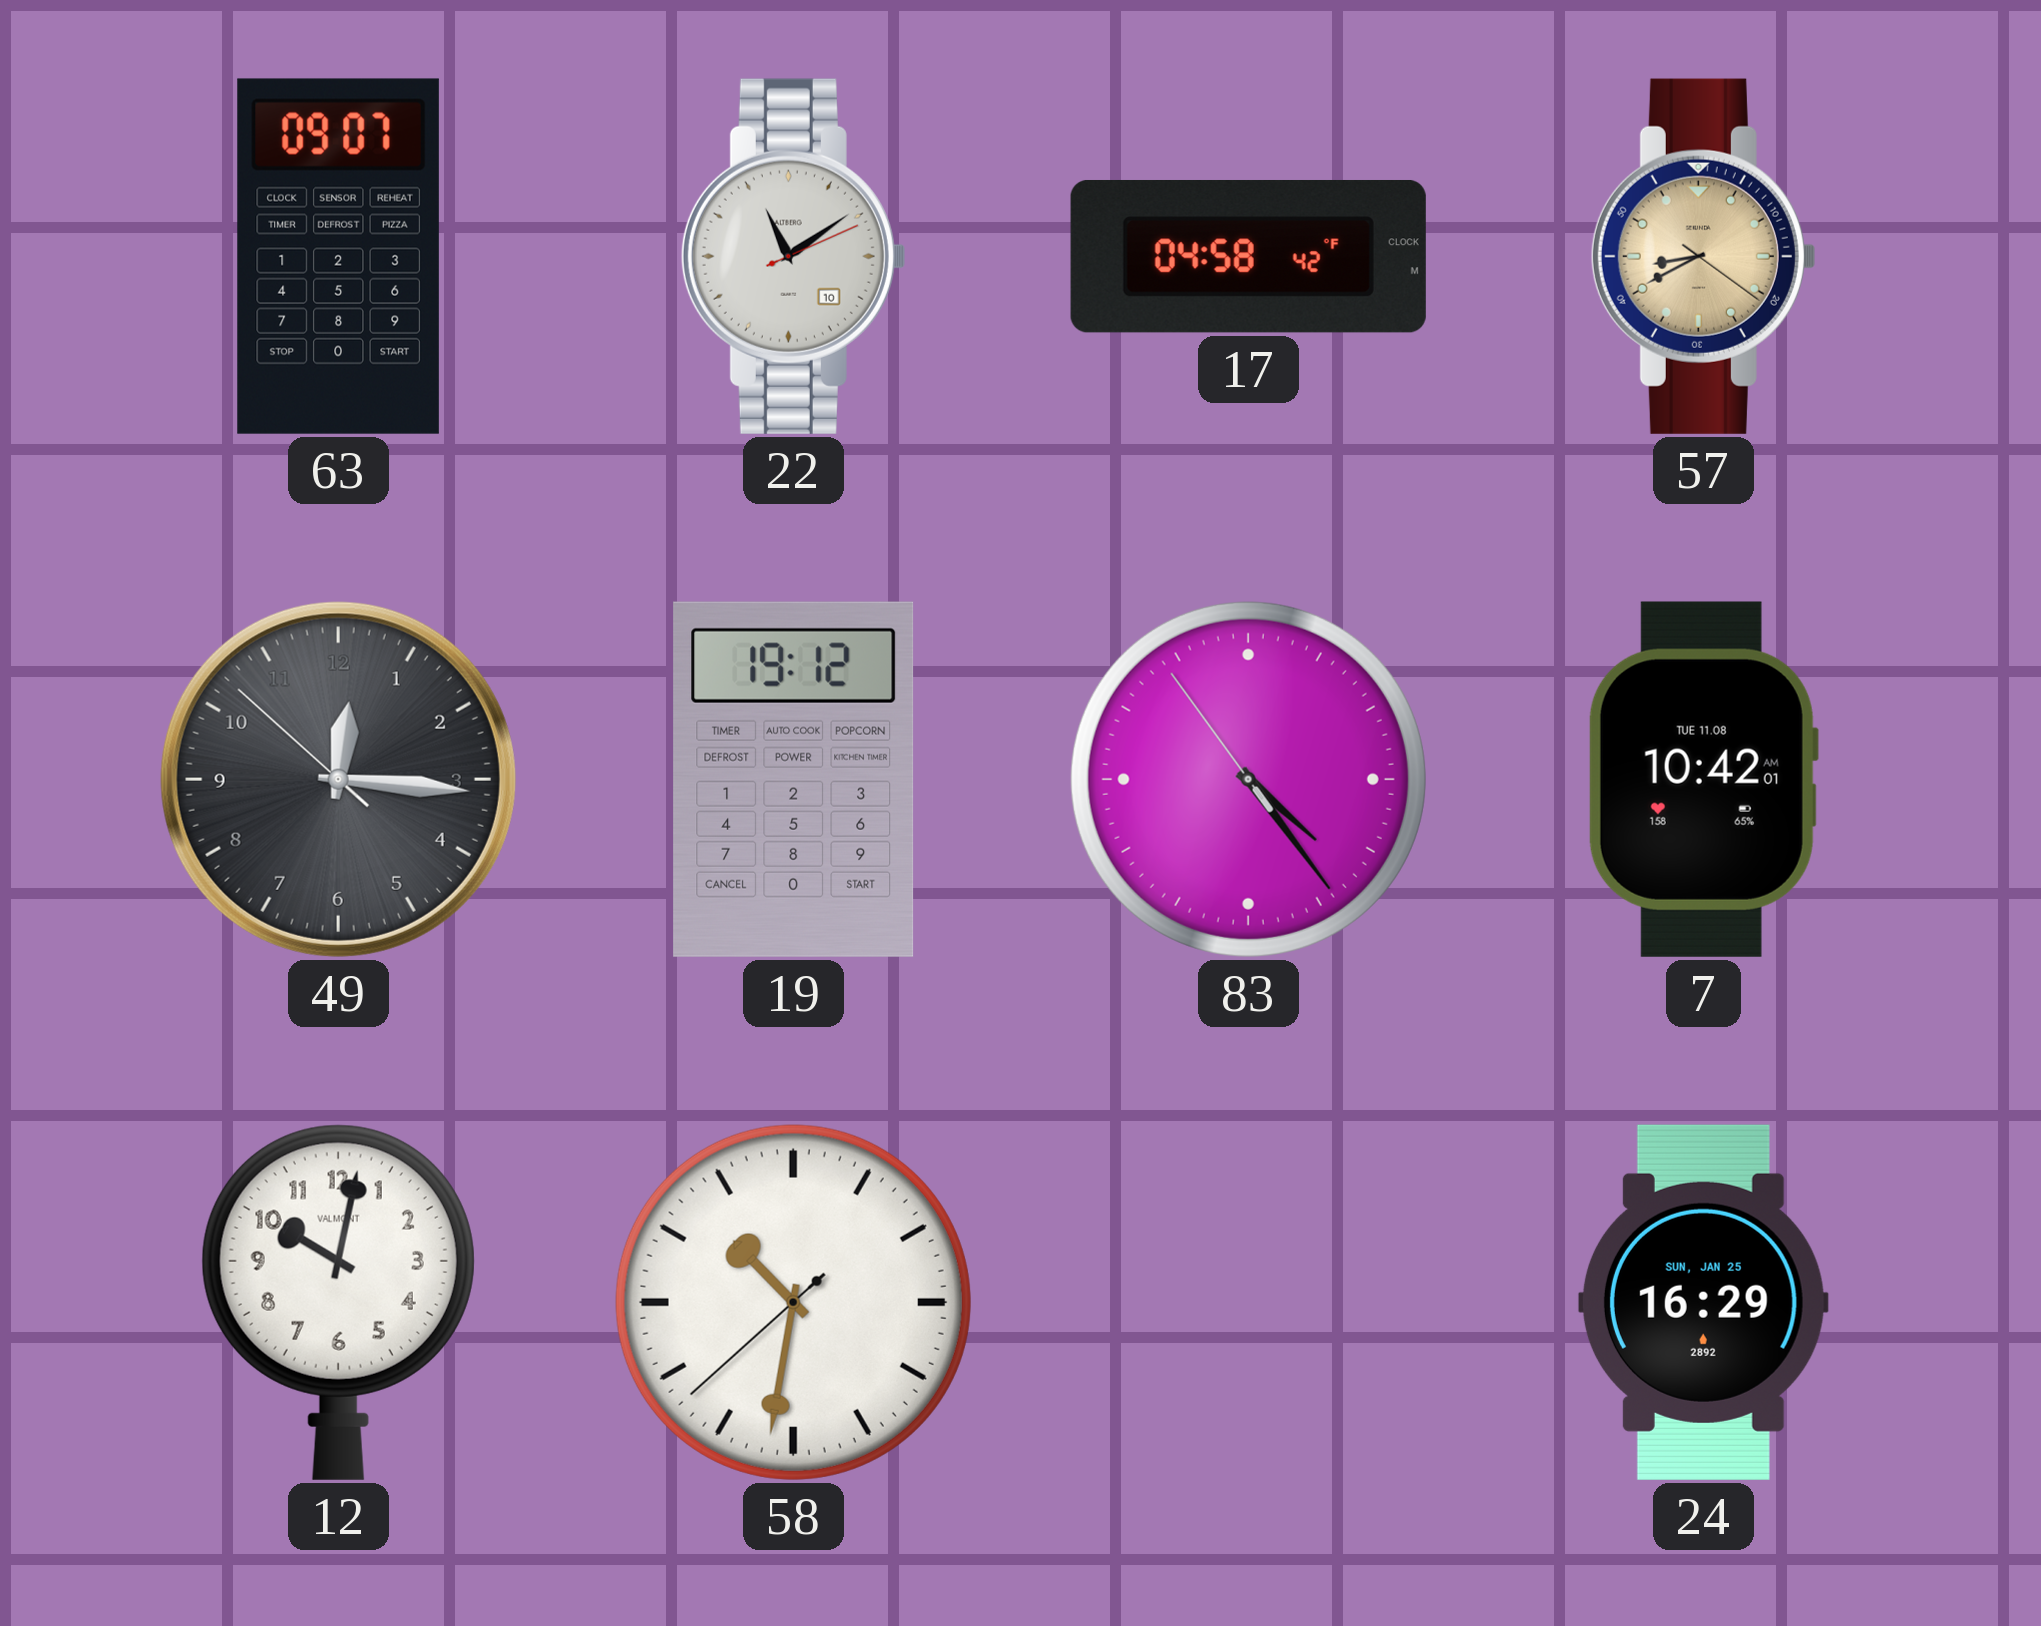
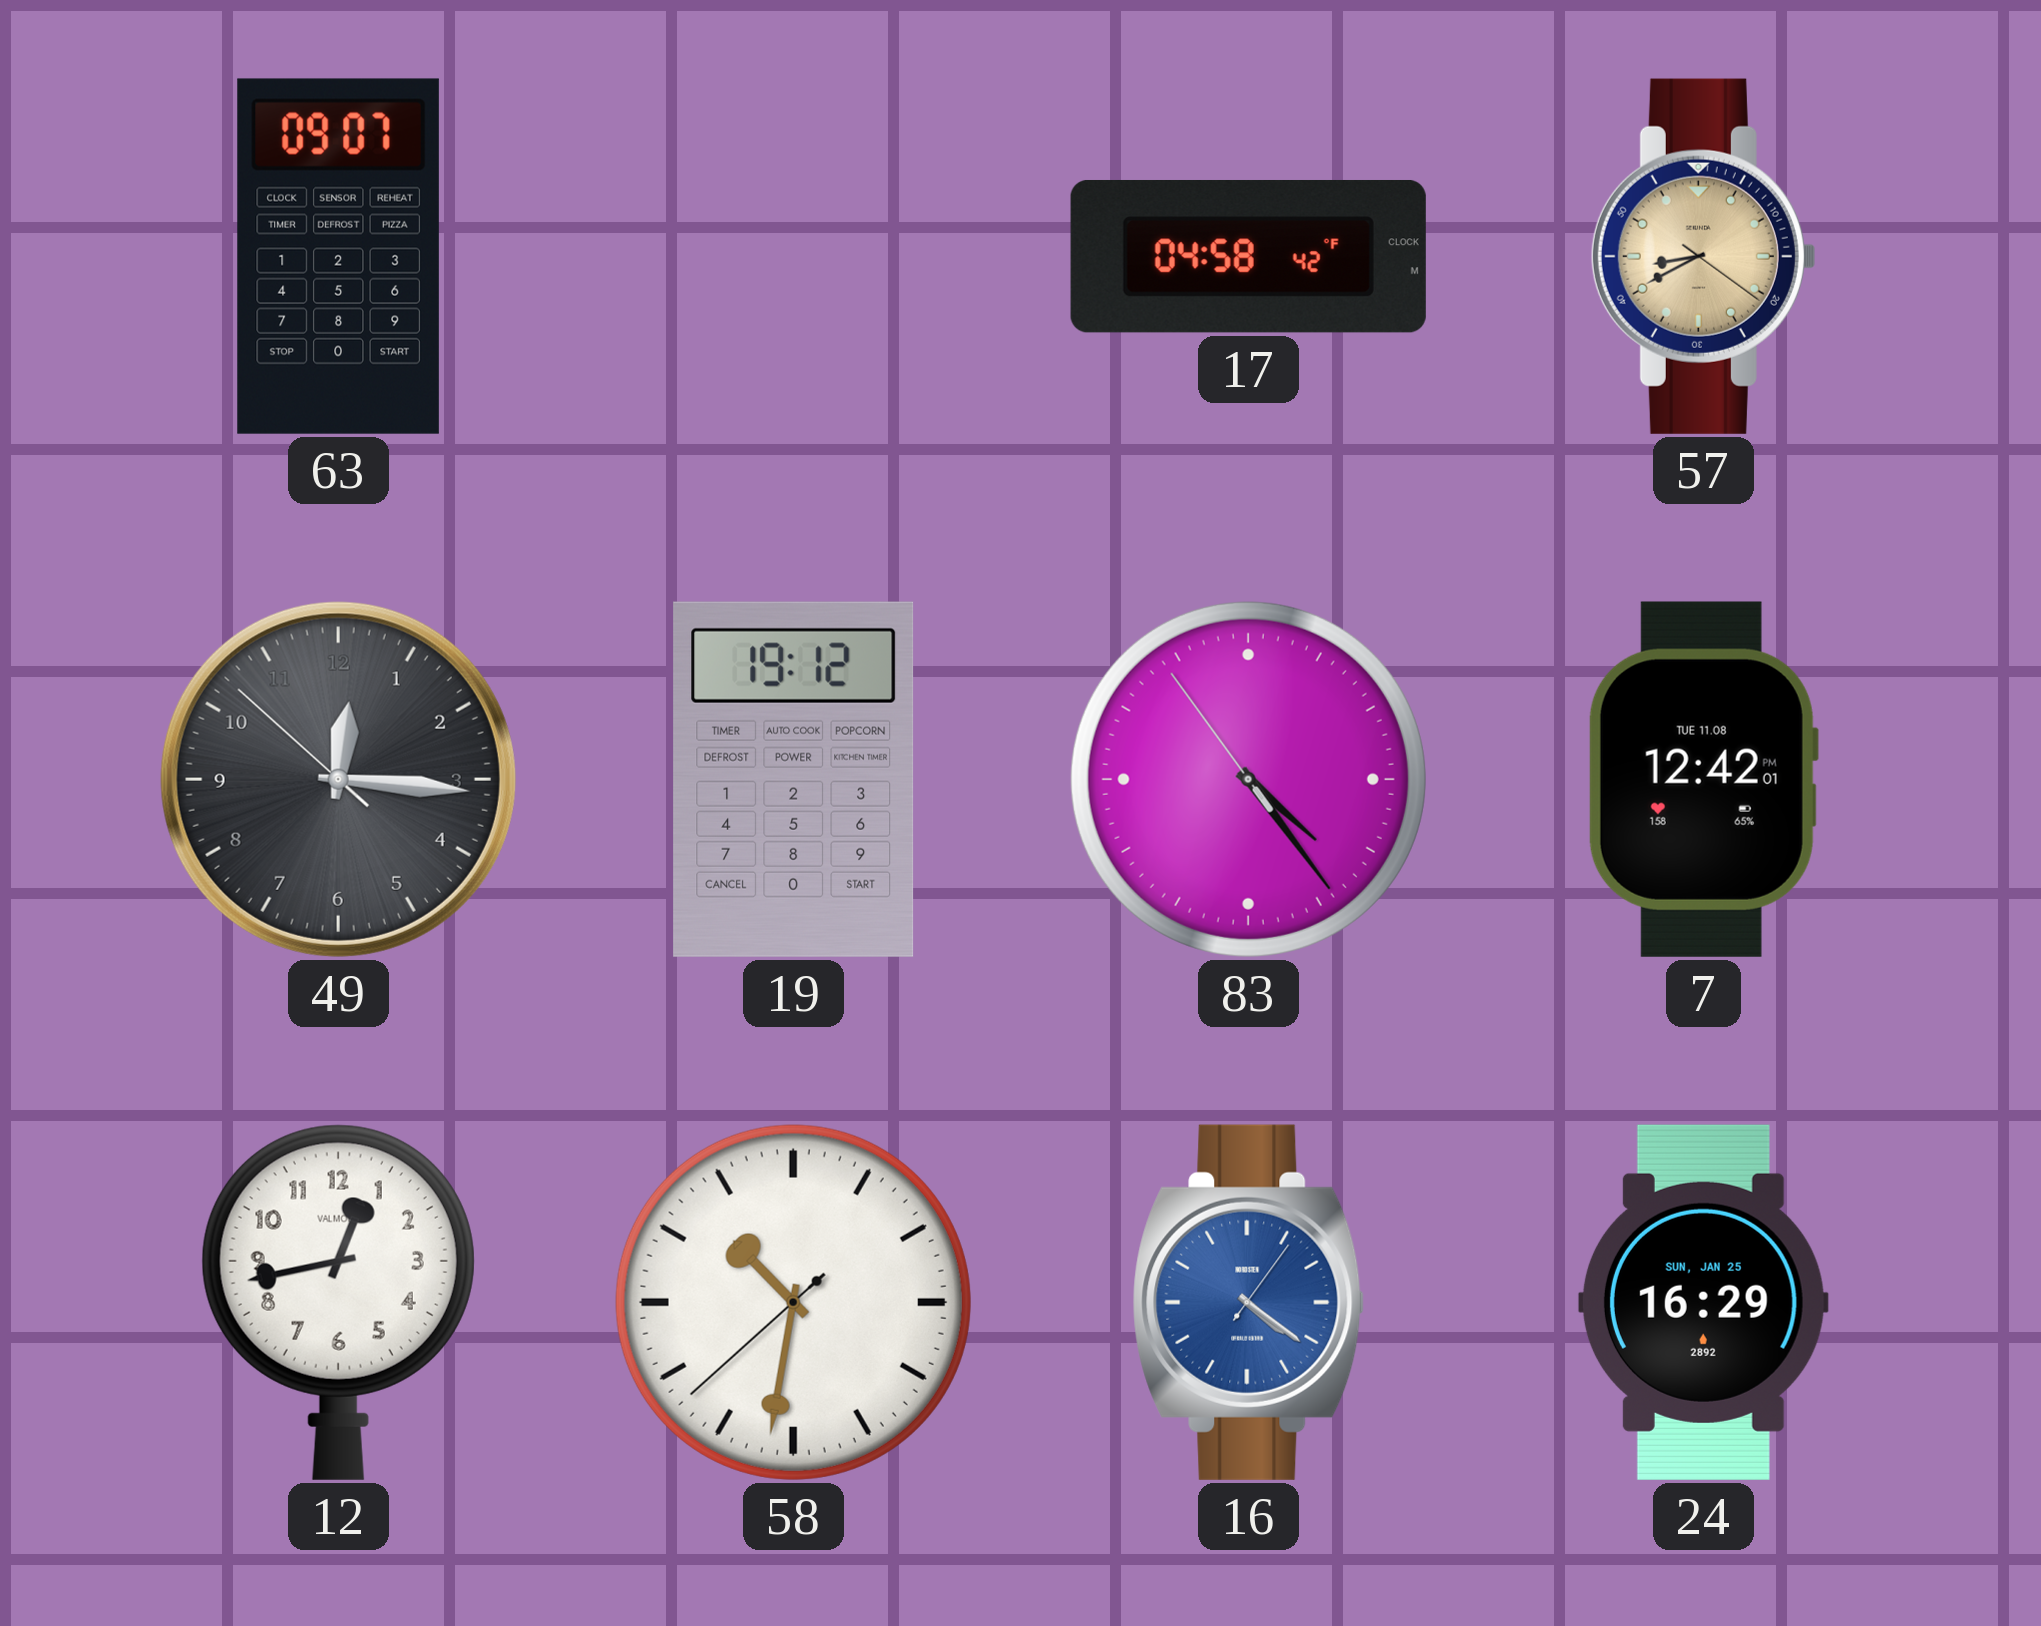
22: 11:09 -> none
7: 10:42 -> 12:42
12: 10:02 -> 12:43
16: none -> 4:21
